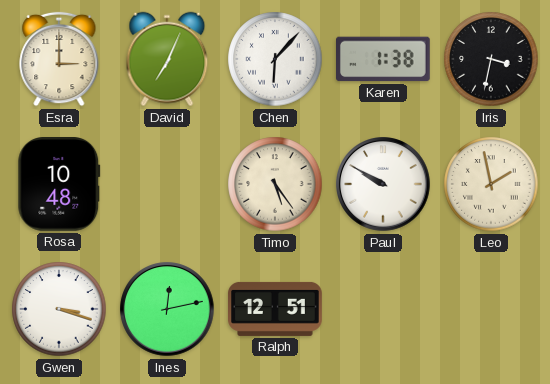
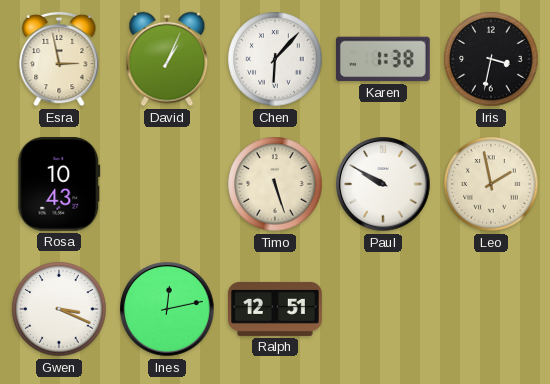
Esra: 3:00 -> 2:58
David: 7:04 -> 1:04
Rosa: 10:48 -> 10:43
Timo: 5:24 -> 5:27
Gwen: 3:18 -> 3:19
